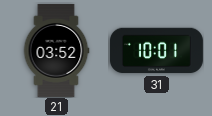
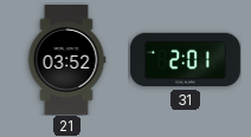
31: 10:01 -> 2:01
